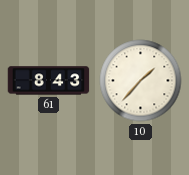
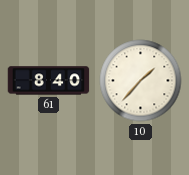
61: 8:43 -> 8:40
